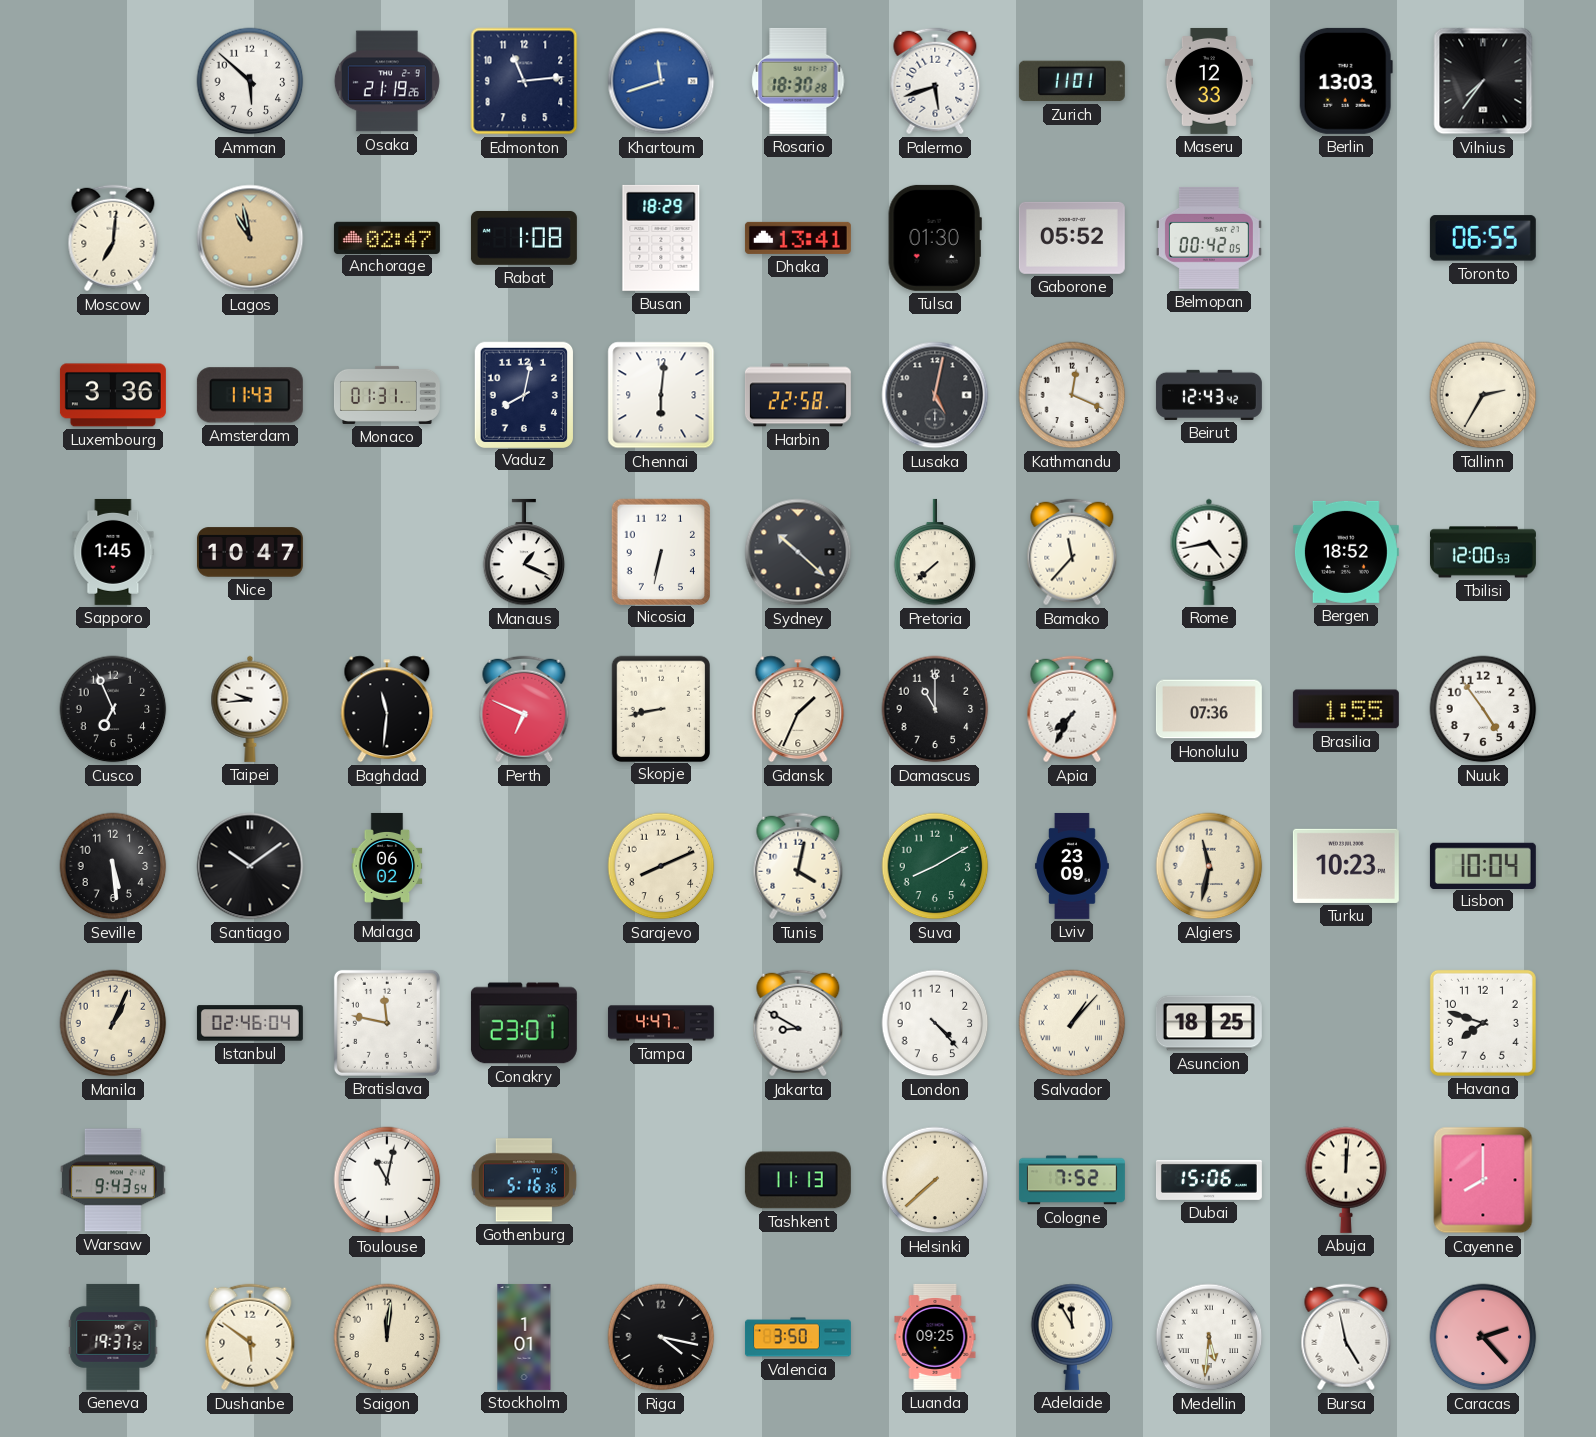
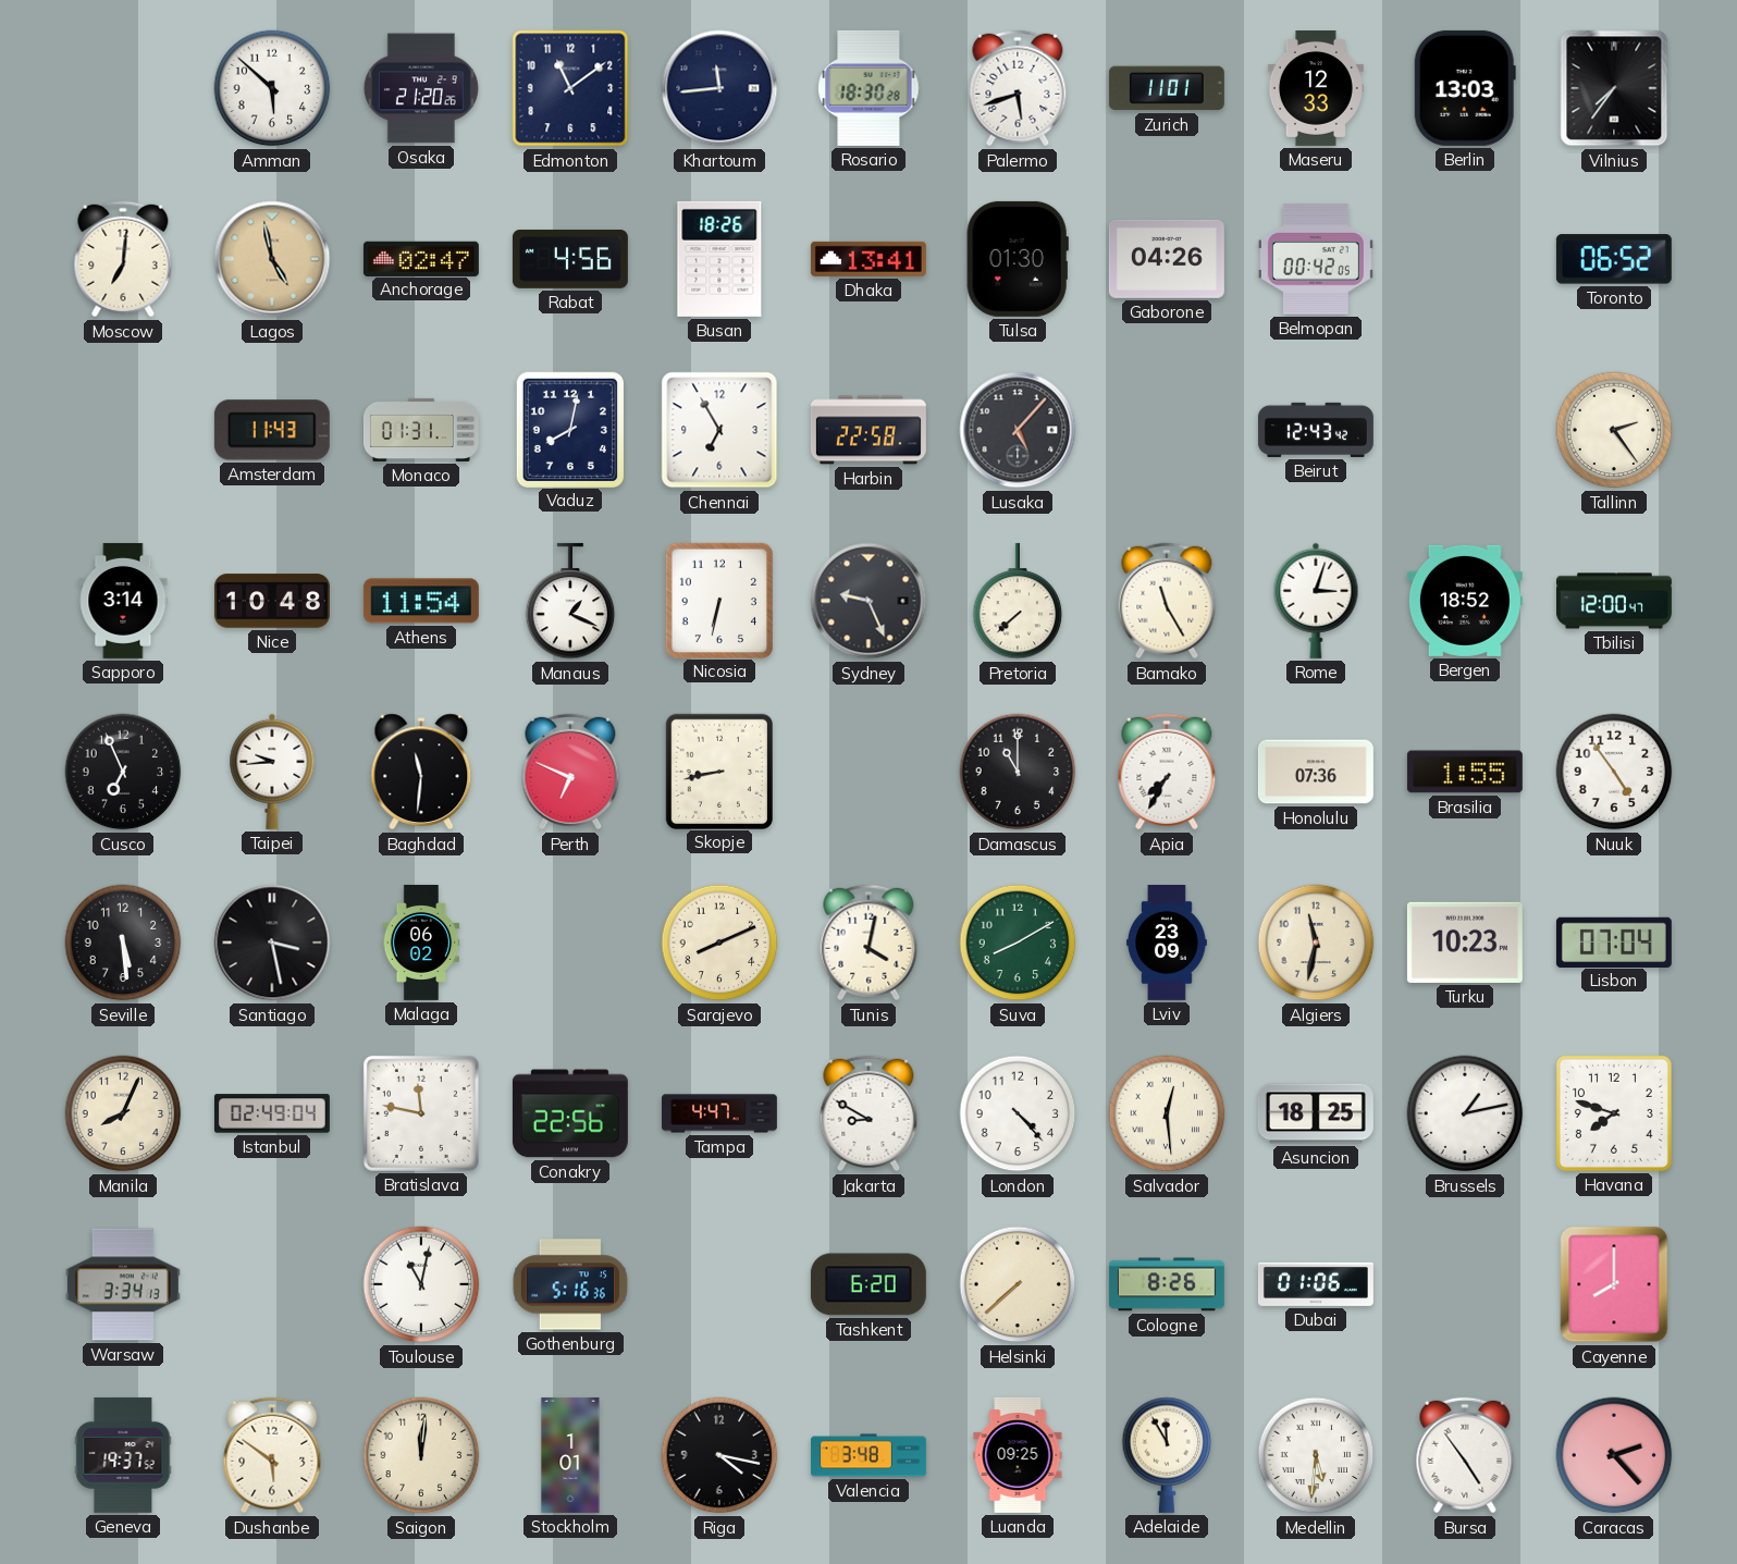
Osaka: 21:19 -> 21:20
Edmonton: 11:14 -> 11:09
Khartoum: 11:42 -> 11:44
Khartoum dial: blue -> navy
Lagos: 10:58 -> 4:58
Rabat: 1:08 -> 4:56
Busan: 18:29 -> 18:26
Gaborone: 05:52 -> 04:26
Toronto: 06:55 -> 06:52
Luxembourg: 3:36 -> none
Chennai: 6:01 -> 6:55
Lusaka: 5:02 -> 5:07
Kathmandu: 12:19 -> none
Tallinn: 2:35 -> 2:24
Sapporo: 1:45 -> 3:14
Nice: 10:47 -> 10:48
Athens: none -> 11:54
Sydney: 10:22 -> 9:26
Bamako: 11:37 -> 11:25
Rome: 4:43 -> 3:03
Tbilisi: 12:00:53 -> 12:00:47
Gdansk: 1:34 -> none
Santiago: 10:09 -> 3:28
Lisbon: 10:04 -> 07:04
Manila: 1:04 -> 8:04
Istanbul: 02:46 -> 02:49
Conakry: 23:01 -> 22:56
Salvador: 1:07 -> 12:29
Brussels: none -> 1:13
Warsaw: 9:43 -> 3:34
Tashkent: 11:13 -> 6:20
Cologne: 7:52 -> 8:26
Dubai: 15:06 -> 01:06
Abuja: 12:01 -> none
Valencia: 3:50 -> 3:48
Bursa: 4:58 -> 4:54
